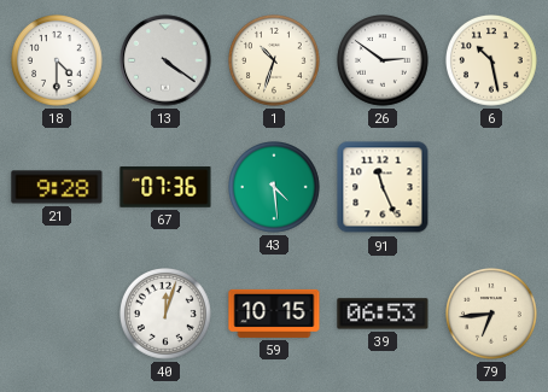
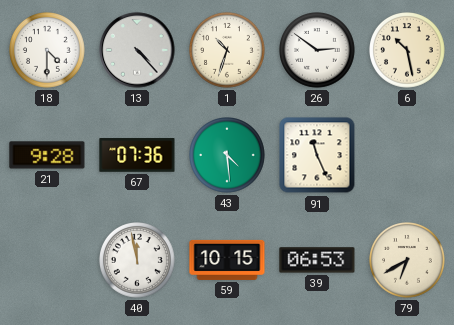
13: 4:21 -> 4:23
40: 12:03 -> 11:58
79: 6:44 -> 6:40
